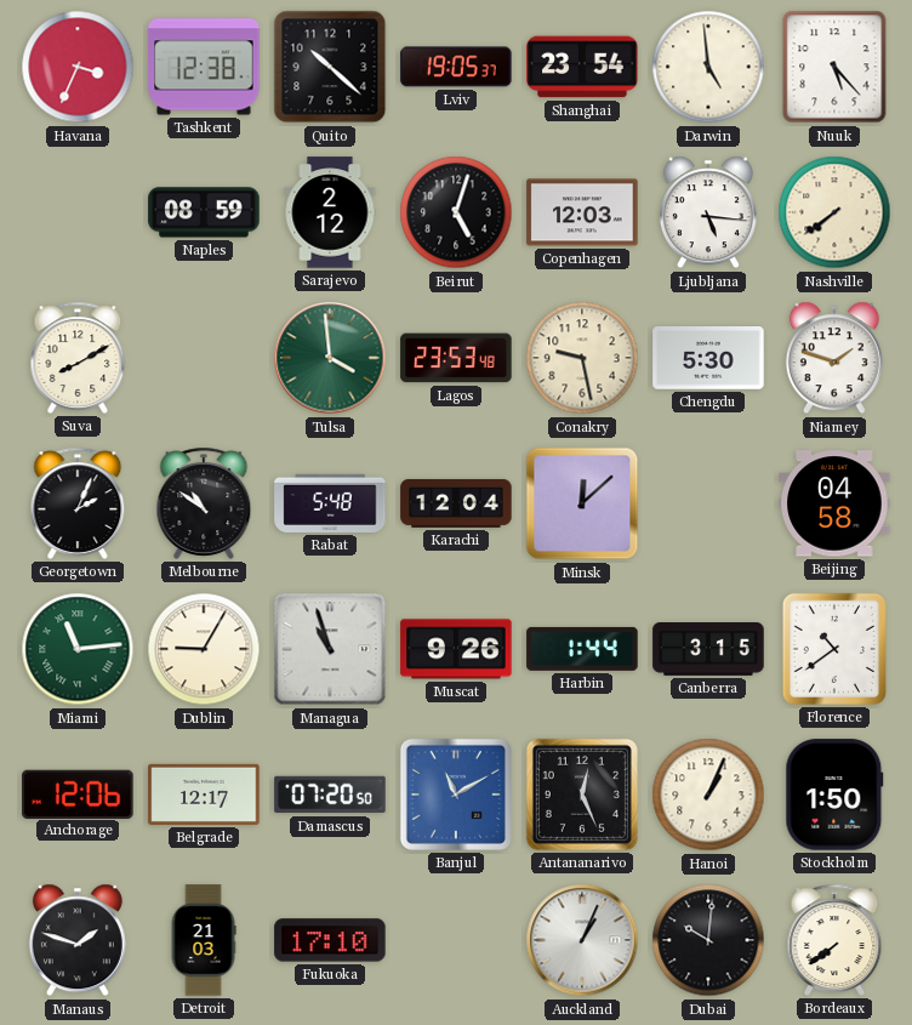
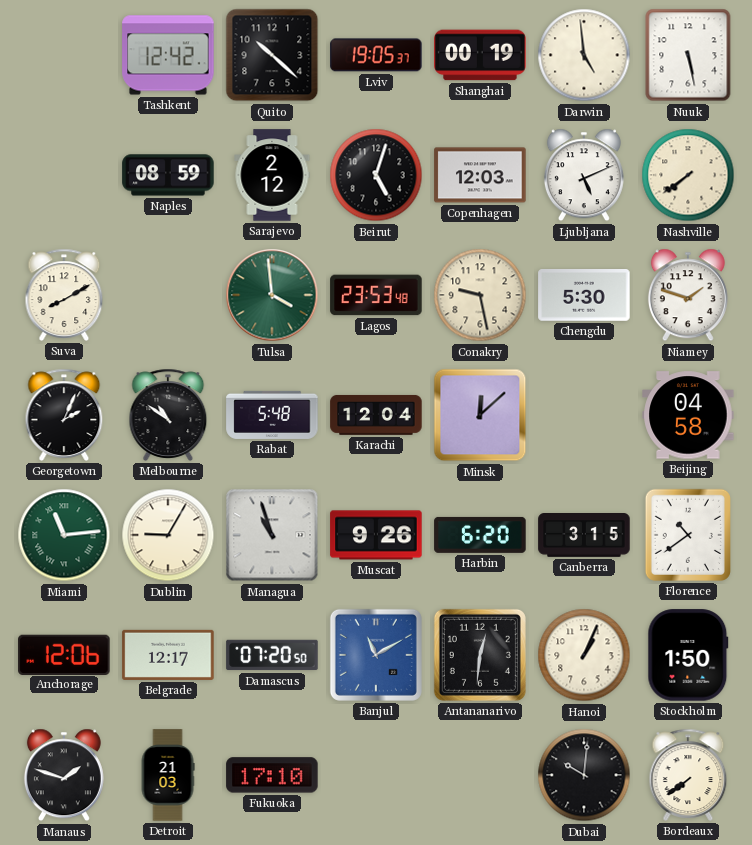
Havana: 3:34 -> none
Tashkent: 12:38 -> 12:42
Shanghai: 23:54 -> 00:19
Nuuk: 5:23 -> 5:28
Ljubljana: 5:16 -> 5:11
Harbin: 1:44 -> 6:20
Antananarivo: 12:26 -> 12:31
Auckland: 1:04 -> none
